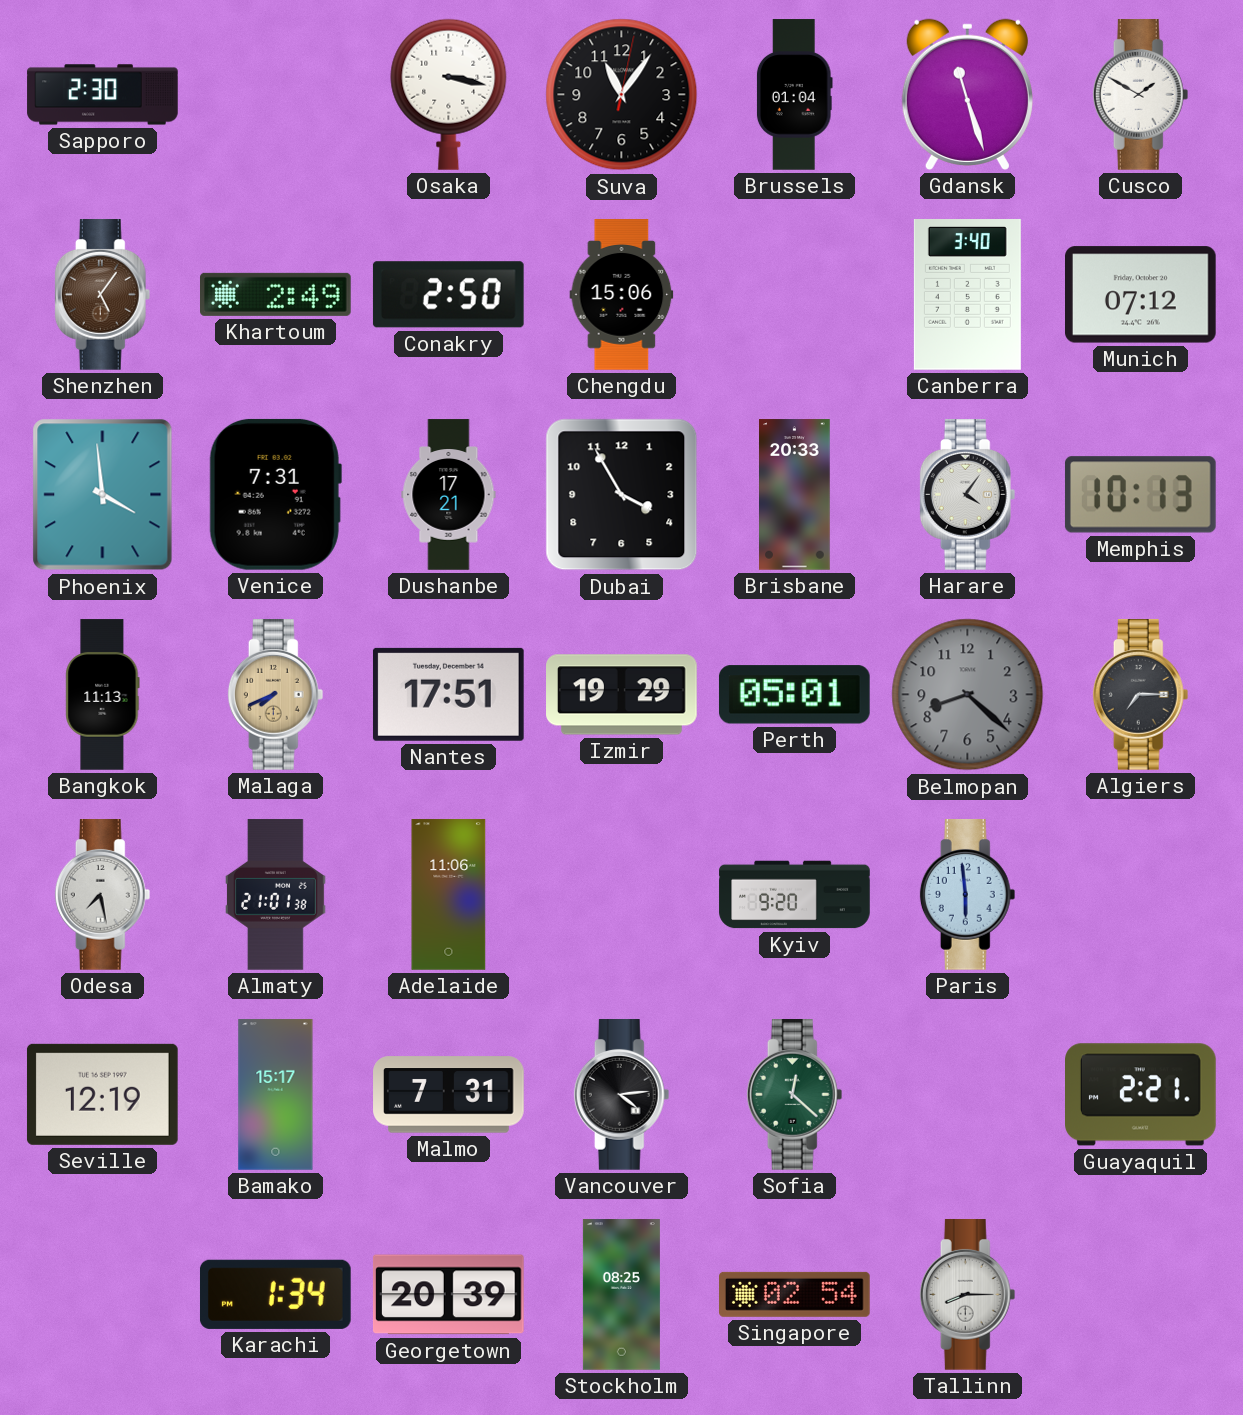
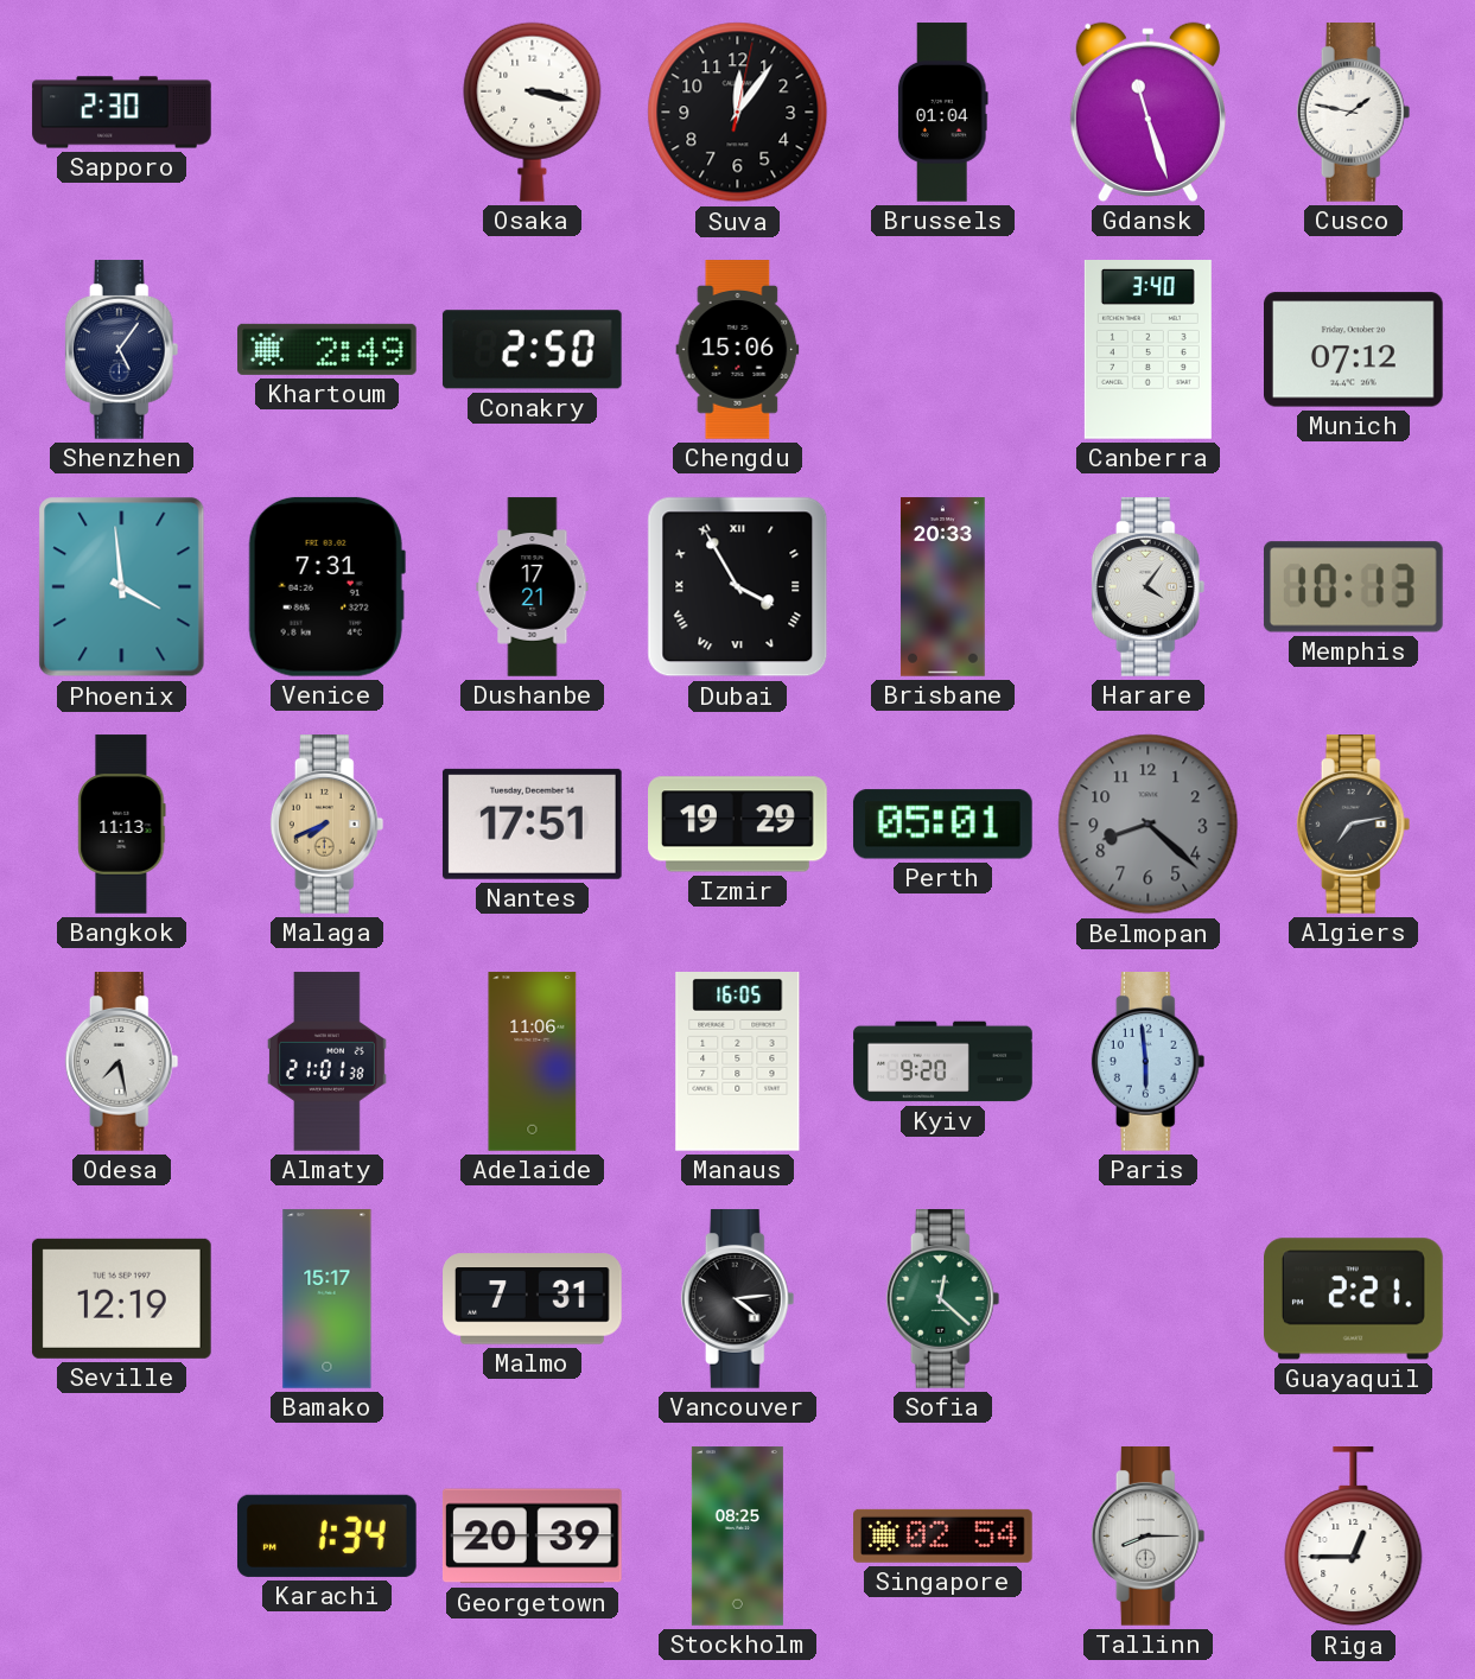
Suva: 11:06 -> 12:06
Cusco: 1:50 -> 1:47
Shenzhen dial: brown -> navy
Dubai numerals: Arabic -> Roman
Algiers: 7:15 -> 7:13
Manaus: none -> 16:05
Riga: none -> 12:45
